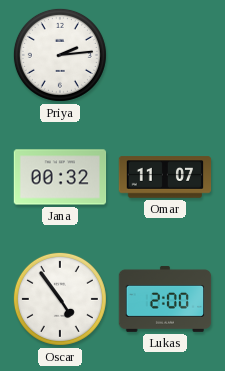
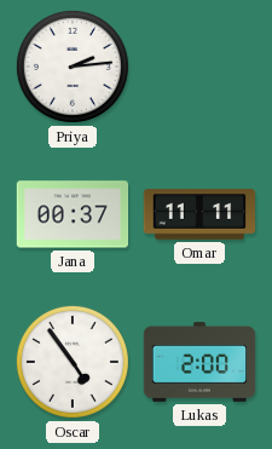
Jana: 00:32 -> 00:37
Omar: 11:07 -> 11:11
